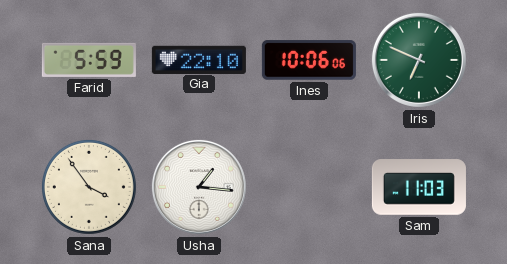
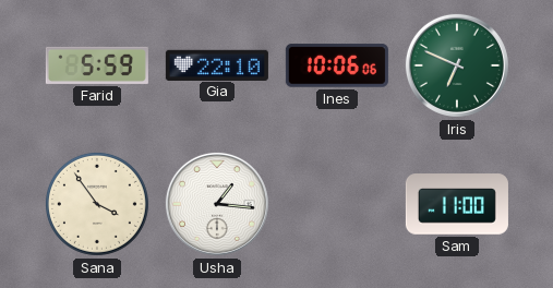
Sam: 11:03 -> 11:00
